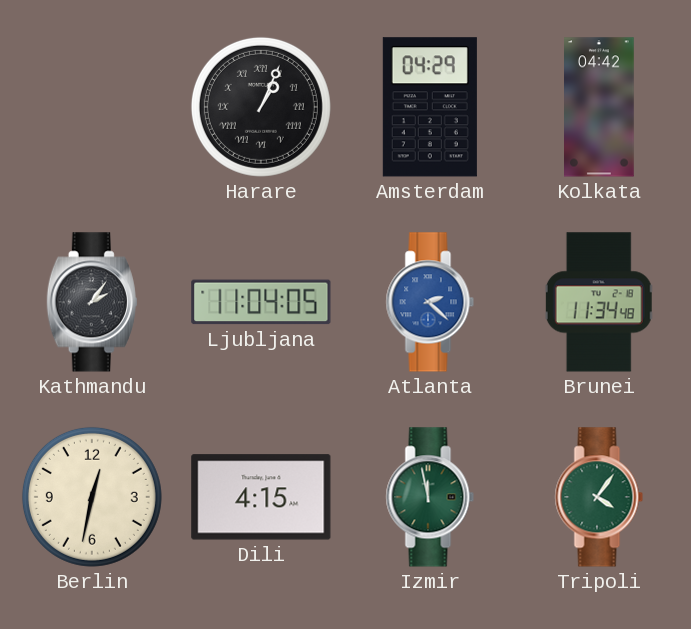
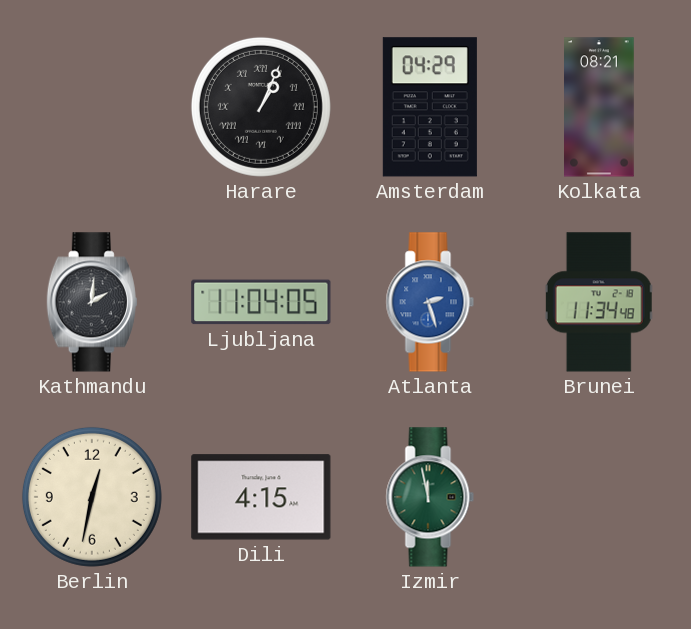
Kolkata: 04:42 -> 08:21
Kathmandu: 2:06 -> 2:01
Atlanta: 2:22 -> 2:27
Tripoli: 4:06 -> none
